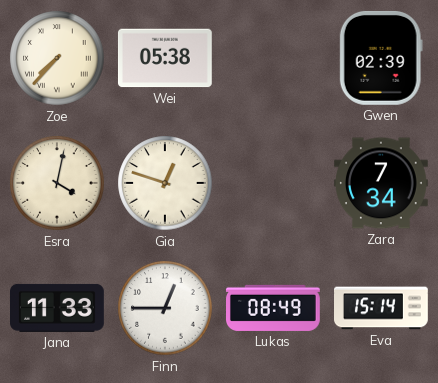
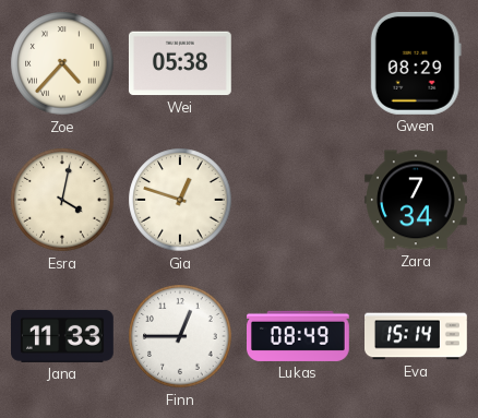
Zoe: 7:37 -> 4:37
Gwen: 02:39 -> 08:29
